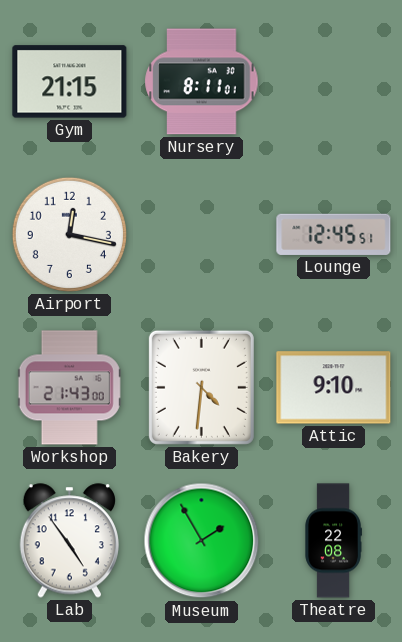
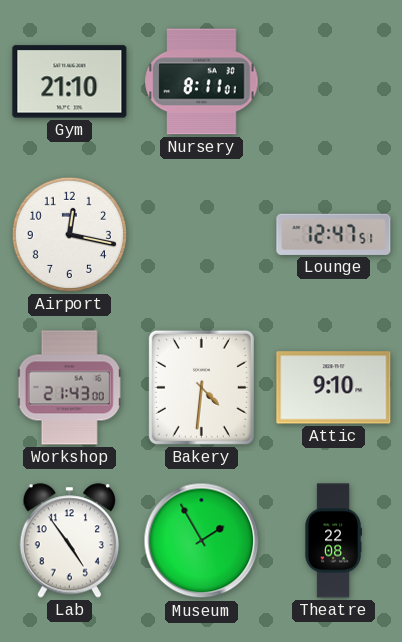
Gym: 21:15 -> 21:10
Lounge: 12:45 -> 12:47
